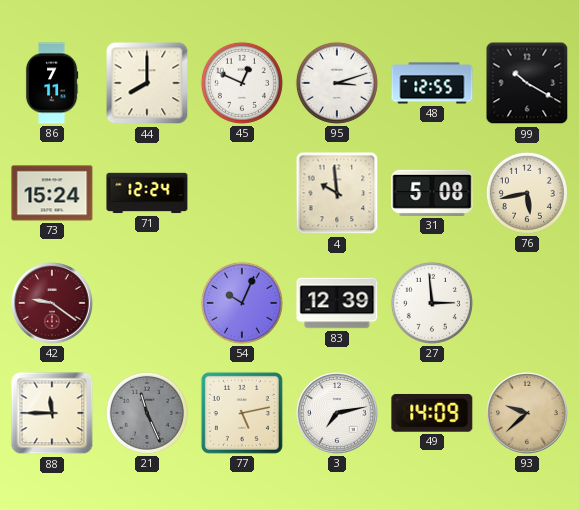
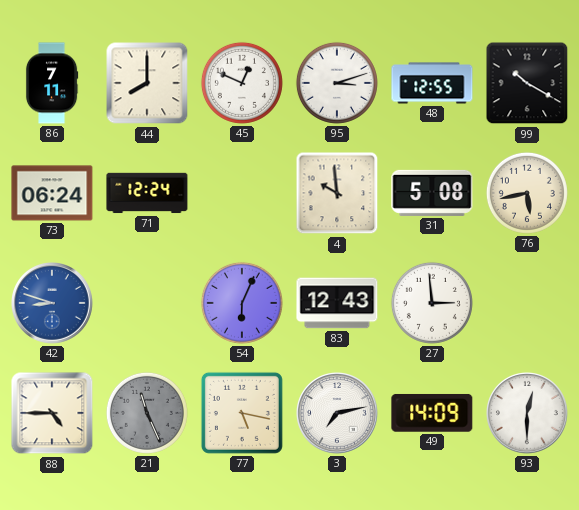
73: 15:24 -> 06:24
42: 9:21 -> 8:48
42 dial: burgundy -> blue
54: 10:04 -> 6:04
83: 12:39 -> 12:43
88: 11:45 -> 4:45
77: 5:13 -> 5:17
93: 9:38 -> 12:30
93 dial: champagne -> white
